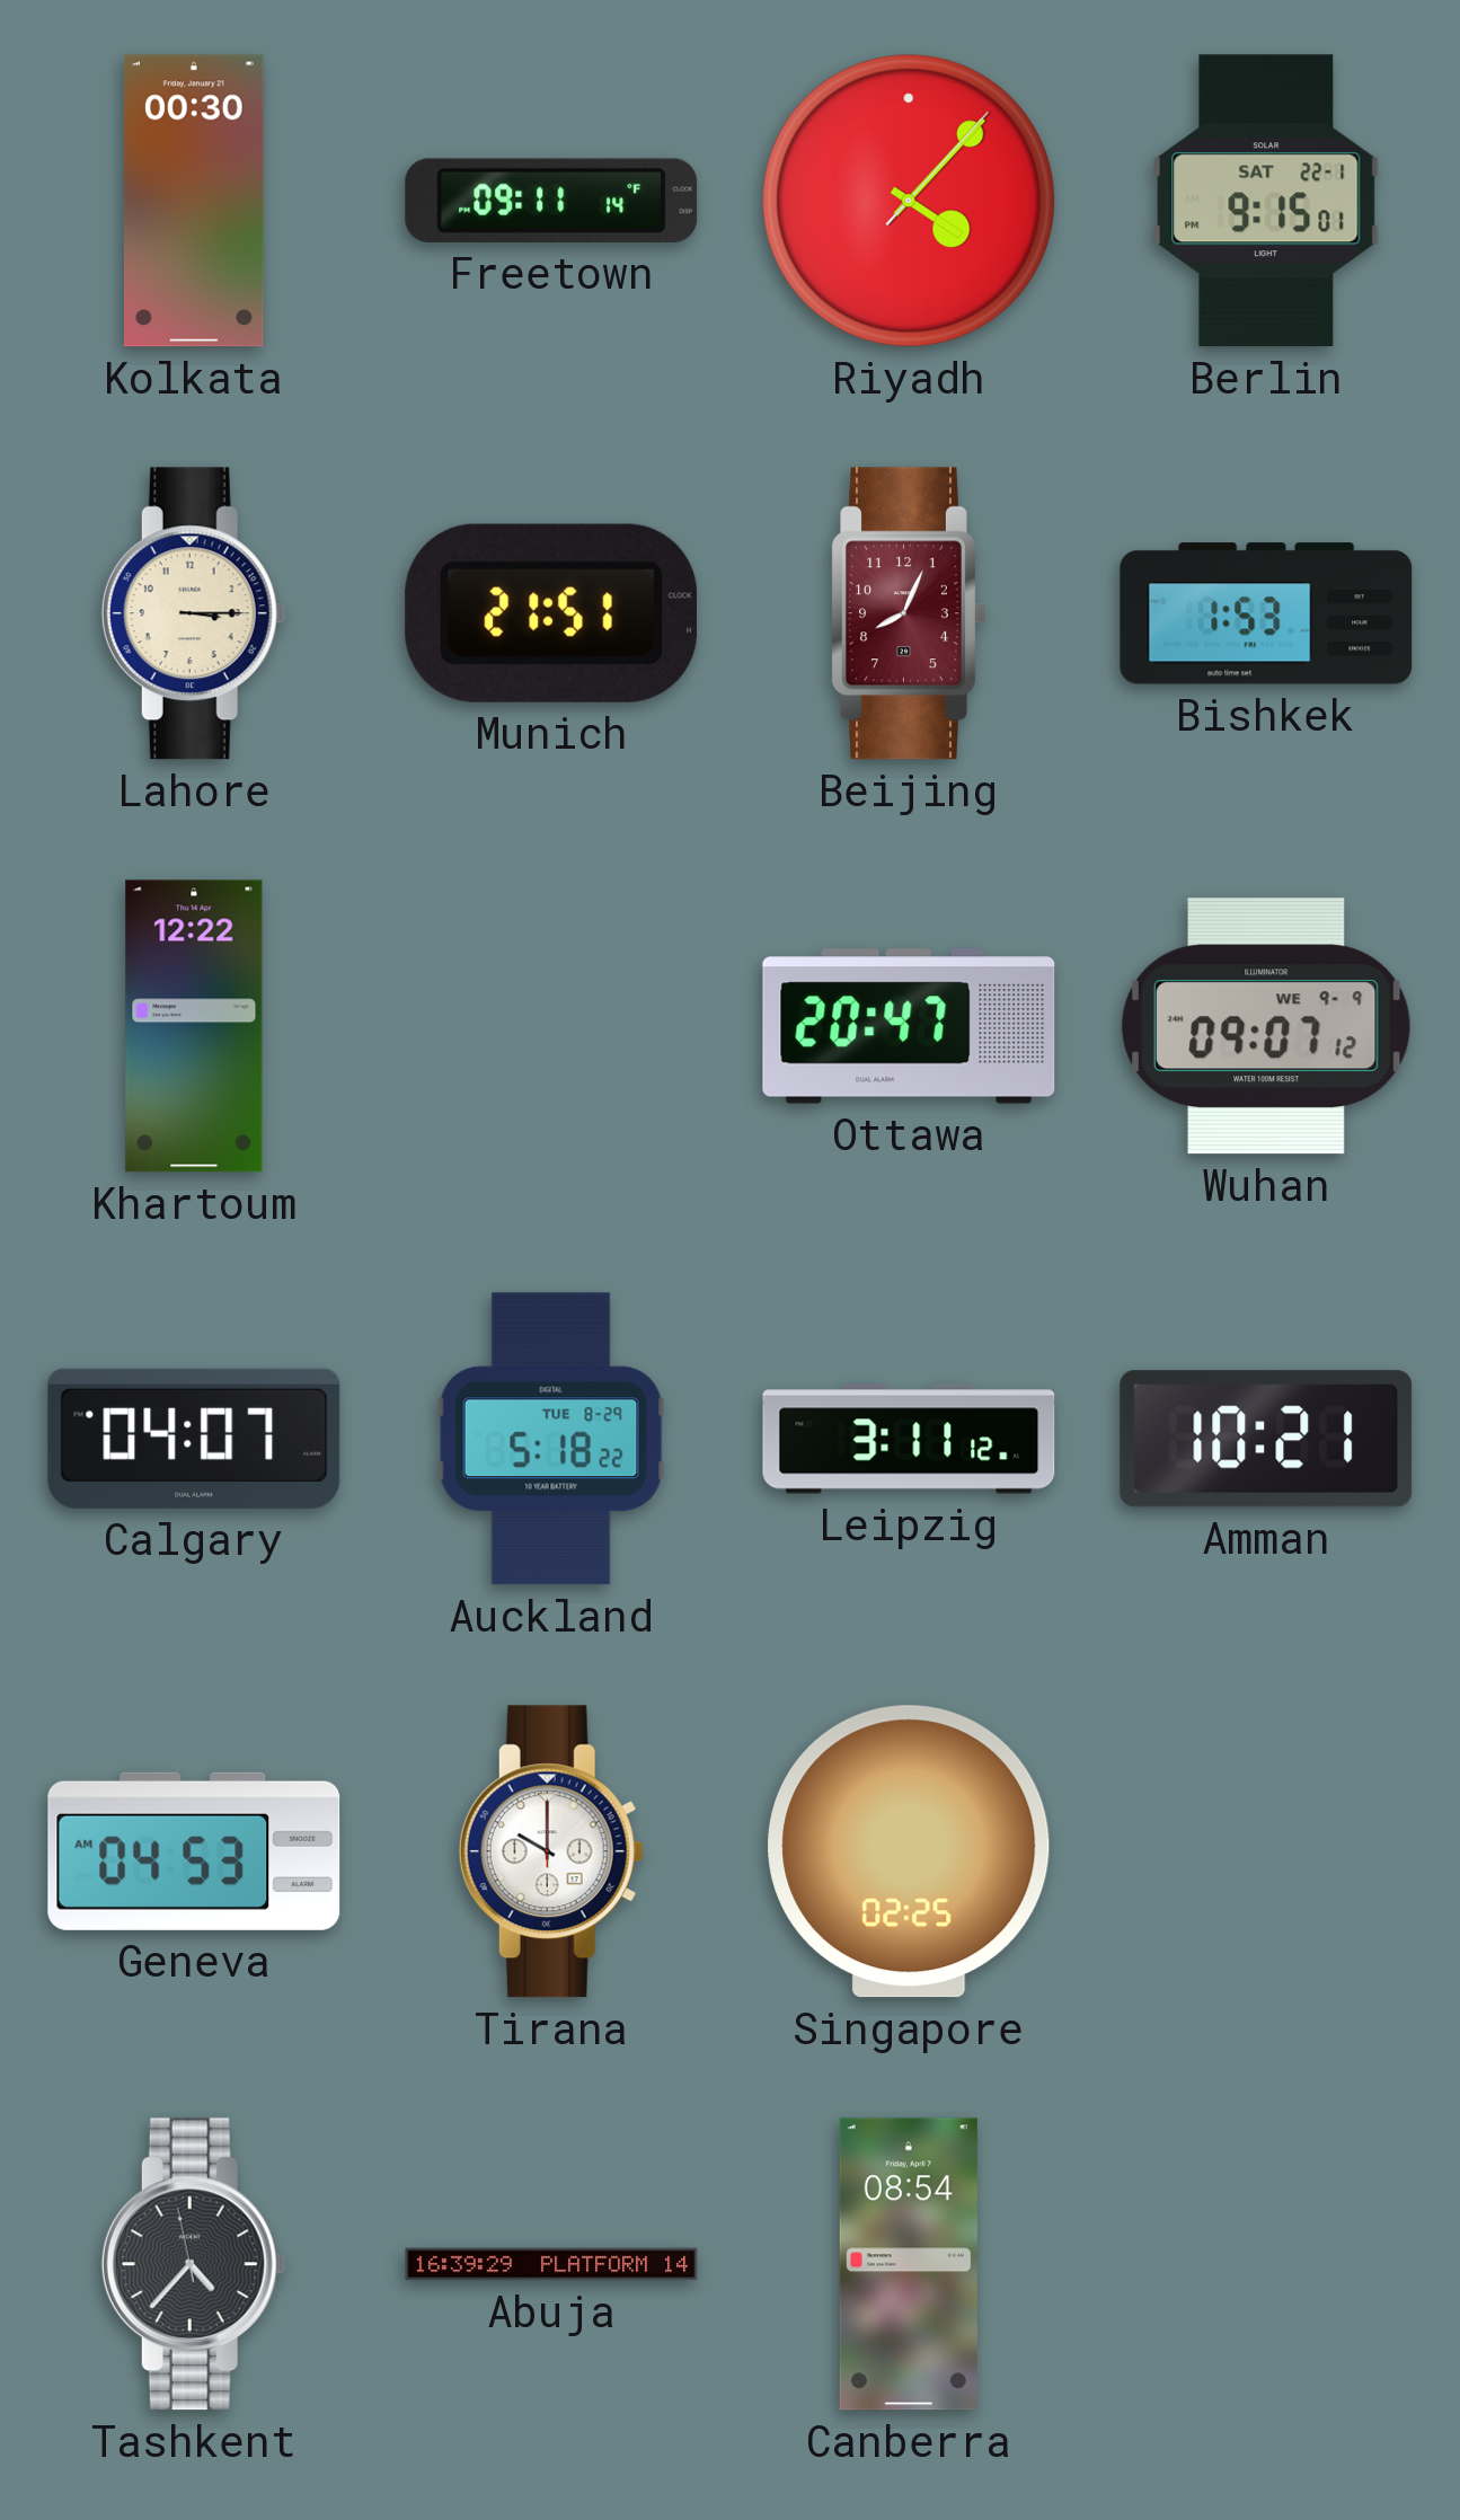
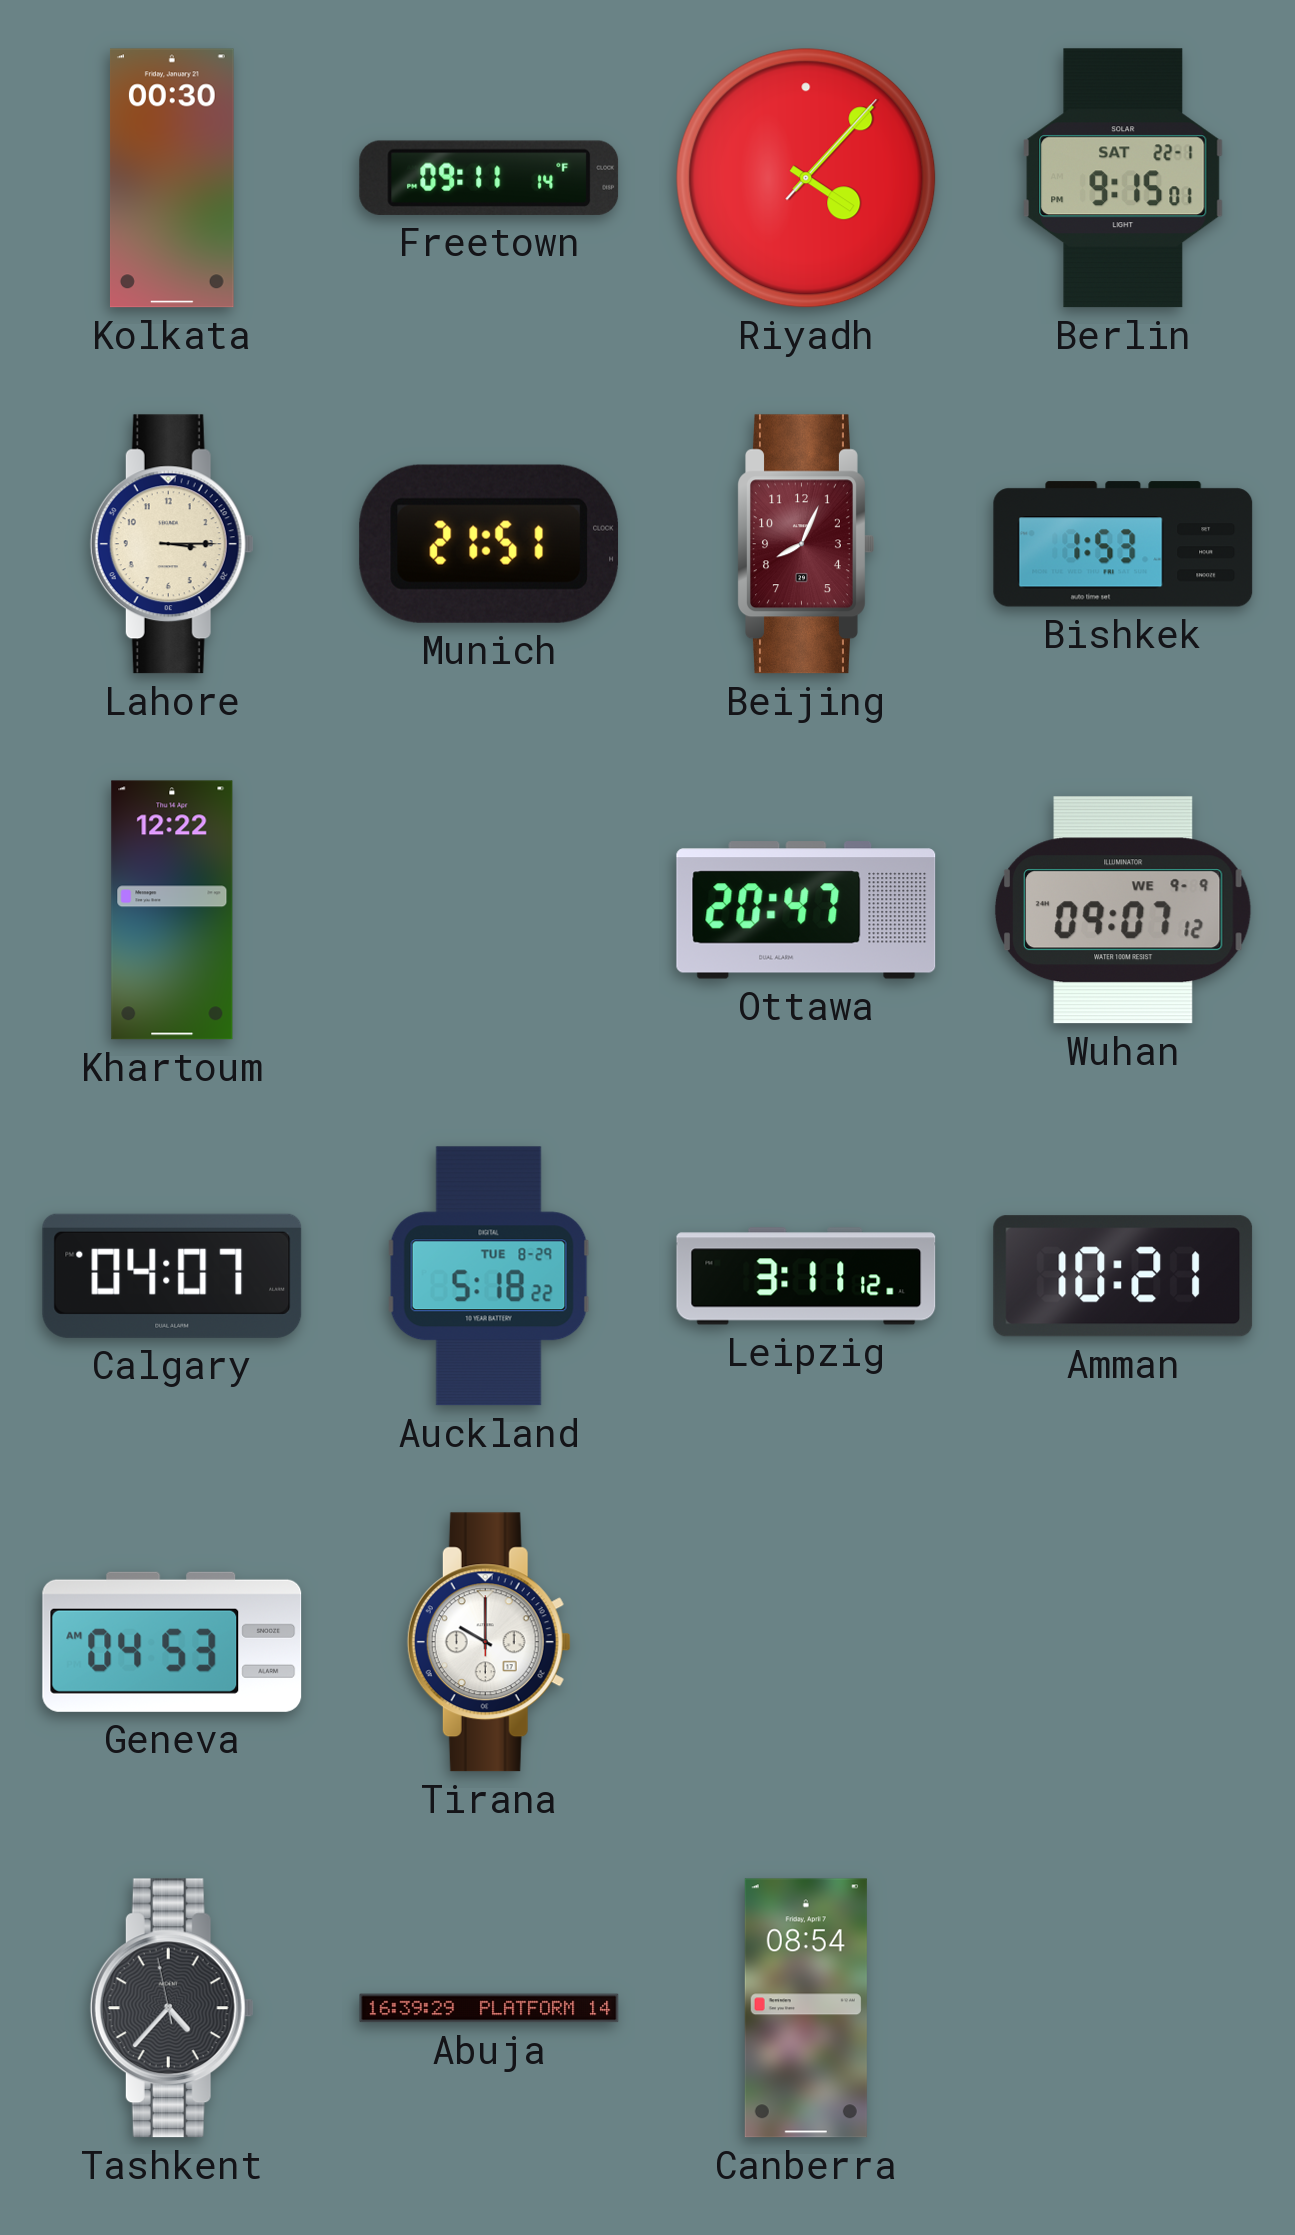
Singapore: 02:25 -> none
